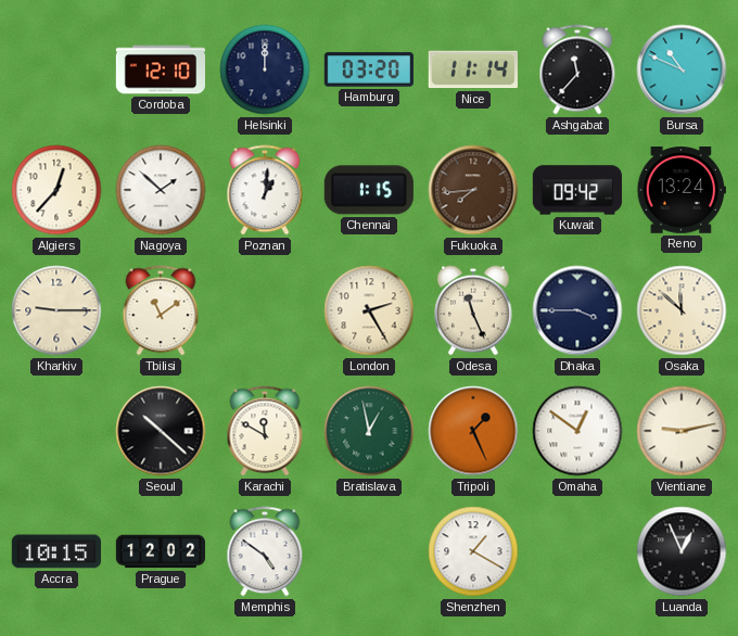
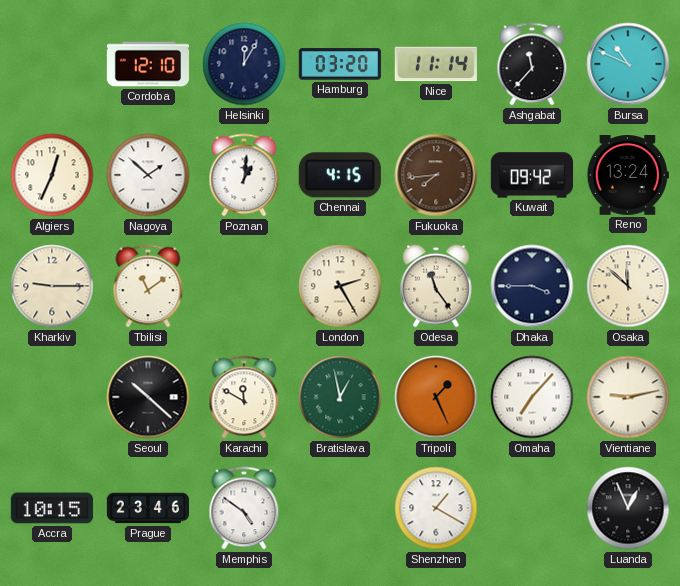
Helsinki: 12:00 -> 12:05
Algiers: 12:37 -> 12:34
Chennai: 1:15 -> 4:15
Odesa: 11:26 -> 11:24
Omaha: 12:51 -> 7:07
Prague: 12:02 -> 23:46
